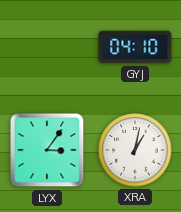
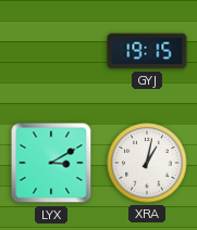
GYJ: 04:10 -> 19:15
LYX: 3:06 -> 3:10
